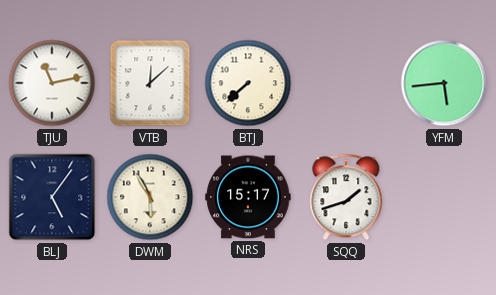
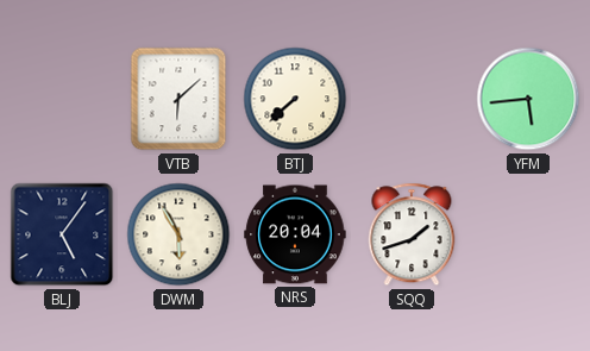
TJU: 11:13 -> none
VTB: 12:08 -> 6:08
NRS: 15:17 -> 20:04
